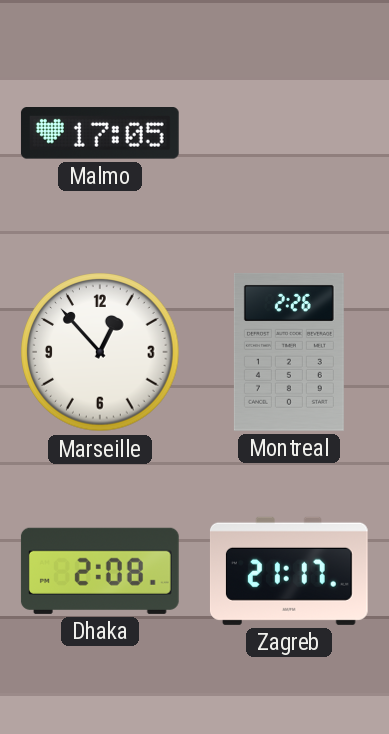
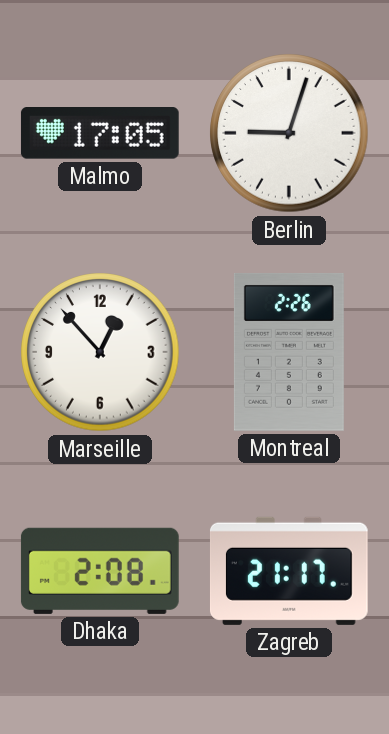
Berlin: none -> 9:03
